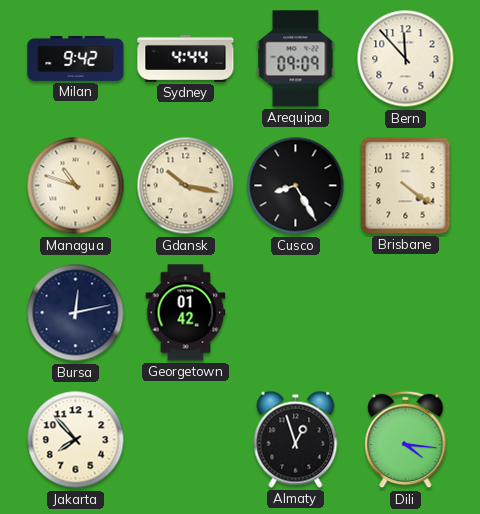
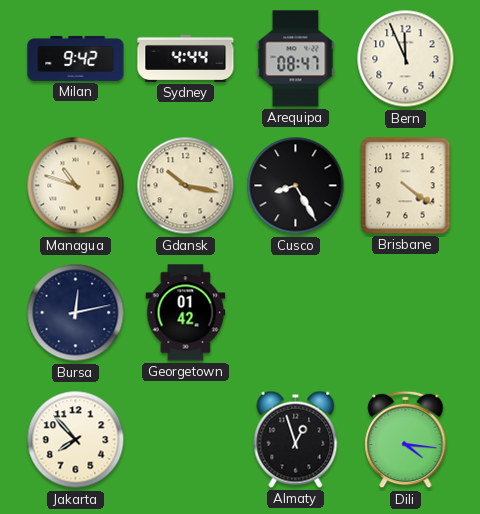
Arequipa: 09:09 -> 08:47
Bern: 11:53 -> 11:56
